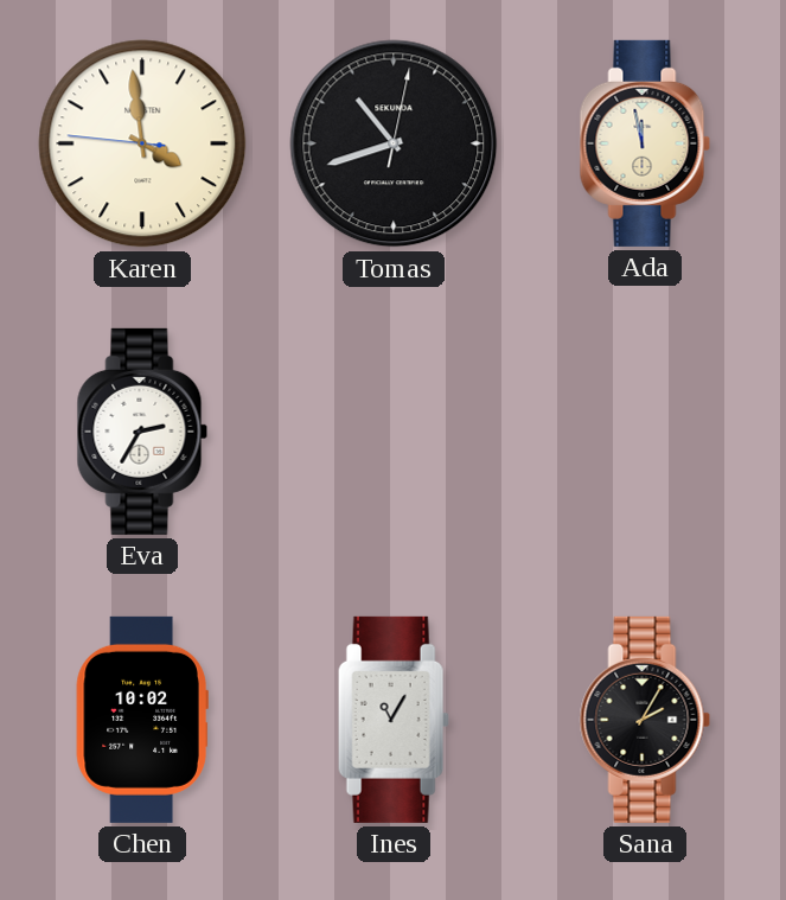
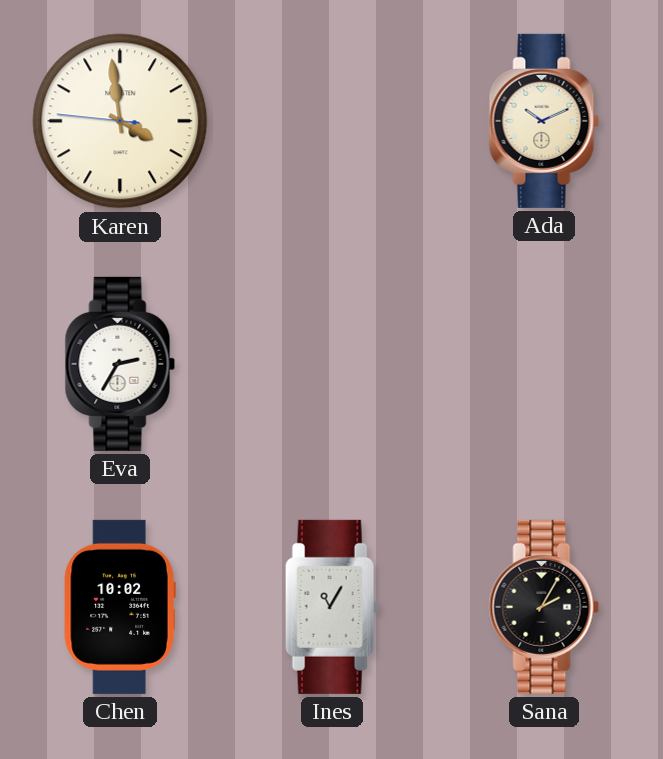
Tomas: 10:42 -> none
Ada: 11:58 -> 10:11
